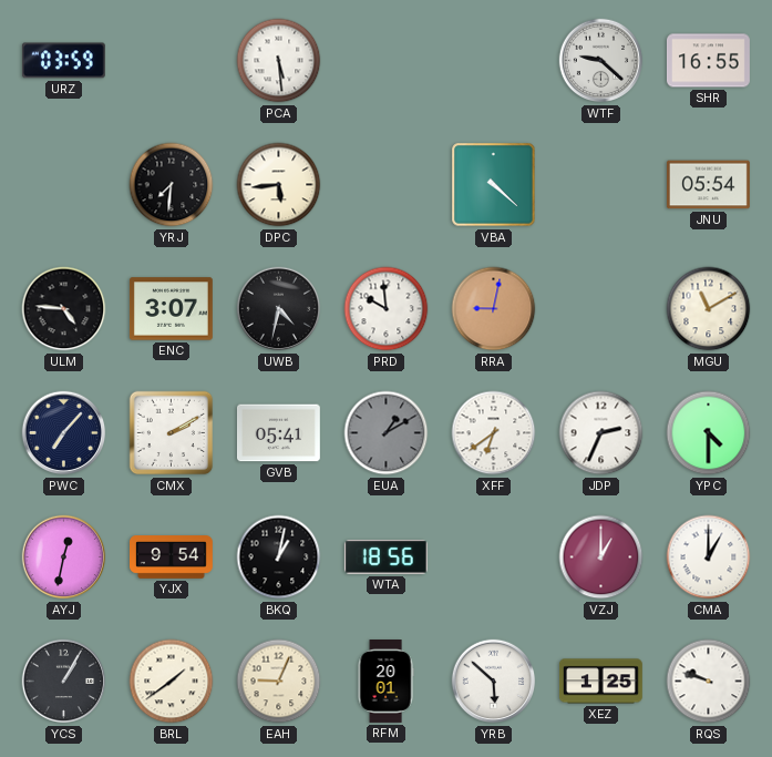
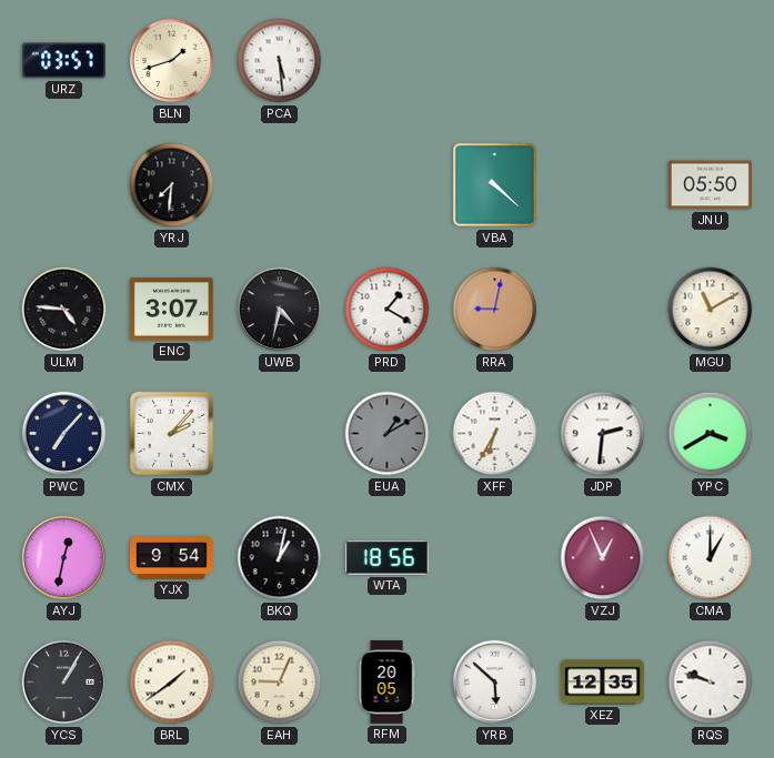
URZ: 03:59 -> 03:57
BLN: none -> 1:42
WTF: 9:22 -> none
SHR: 16:55 -> none
DPC: 5:44 -> none
JNU: 05:54 -> 05:50
PRD: 9:59 -> 1:20
CMX: 2:10 -> 2:07
GVB: 05:41 -> none
XFF: 6:39 -> 6:35
JDP: 2:34 -> 2:31
YPC: 4:30 -> 3:40
VZJ: 1:00 -> 12:56
RFM: 20:01 -> 20:05
XEZ: 1:25 -> 12:35
